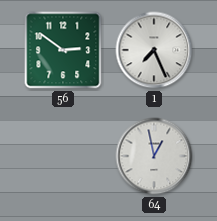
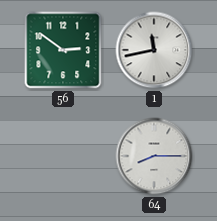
1: 7:26 -> 11:43
64: 12:58 -> 8:15
